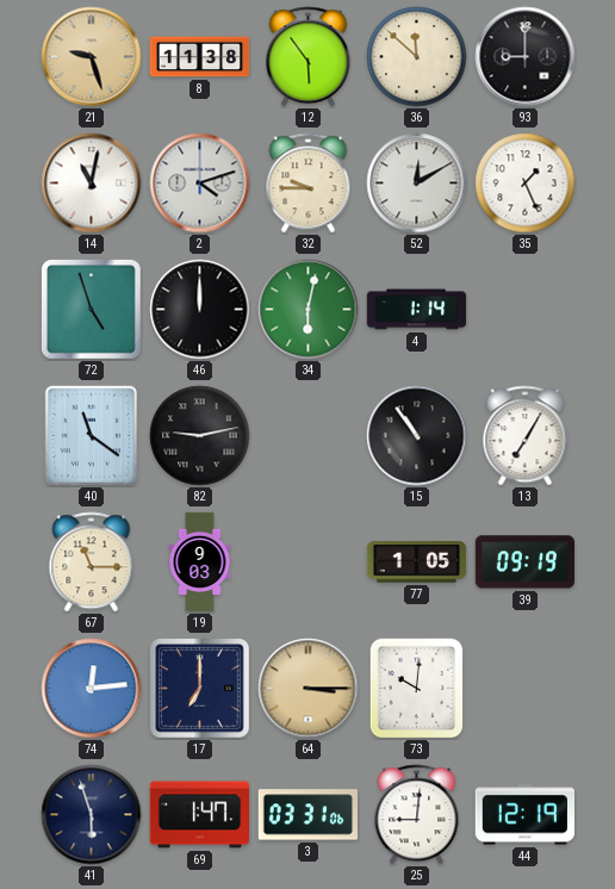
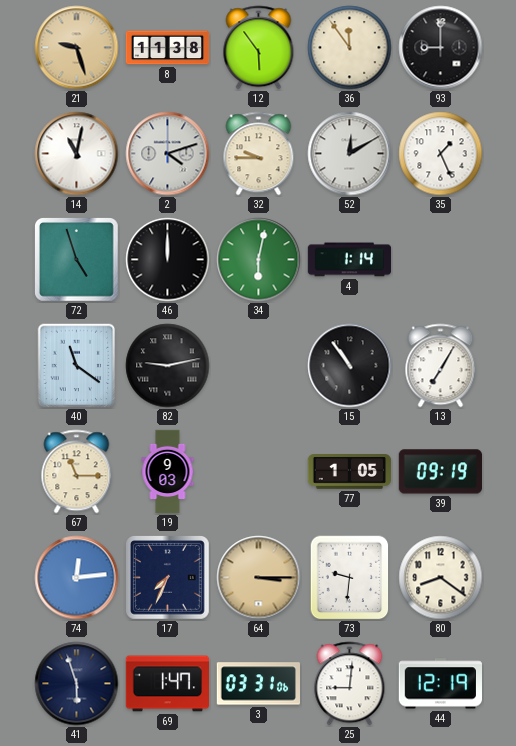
36: 11:52 -> 11:54
17: 7:00 -> 7:34
73: 10:01 -> 9:31
80: none -> 8:21
